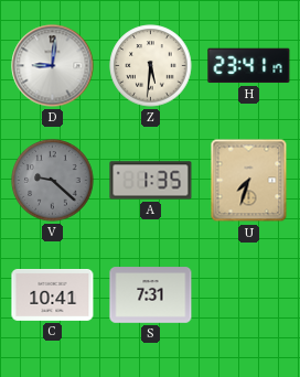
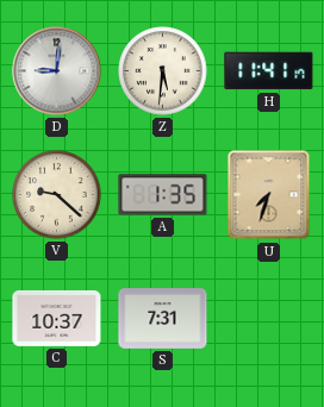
H: 23:41 -> 11:41
V dial: grey -> cream
C: 10:41 -> 10:37
